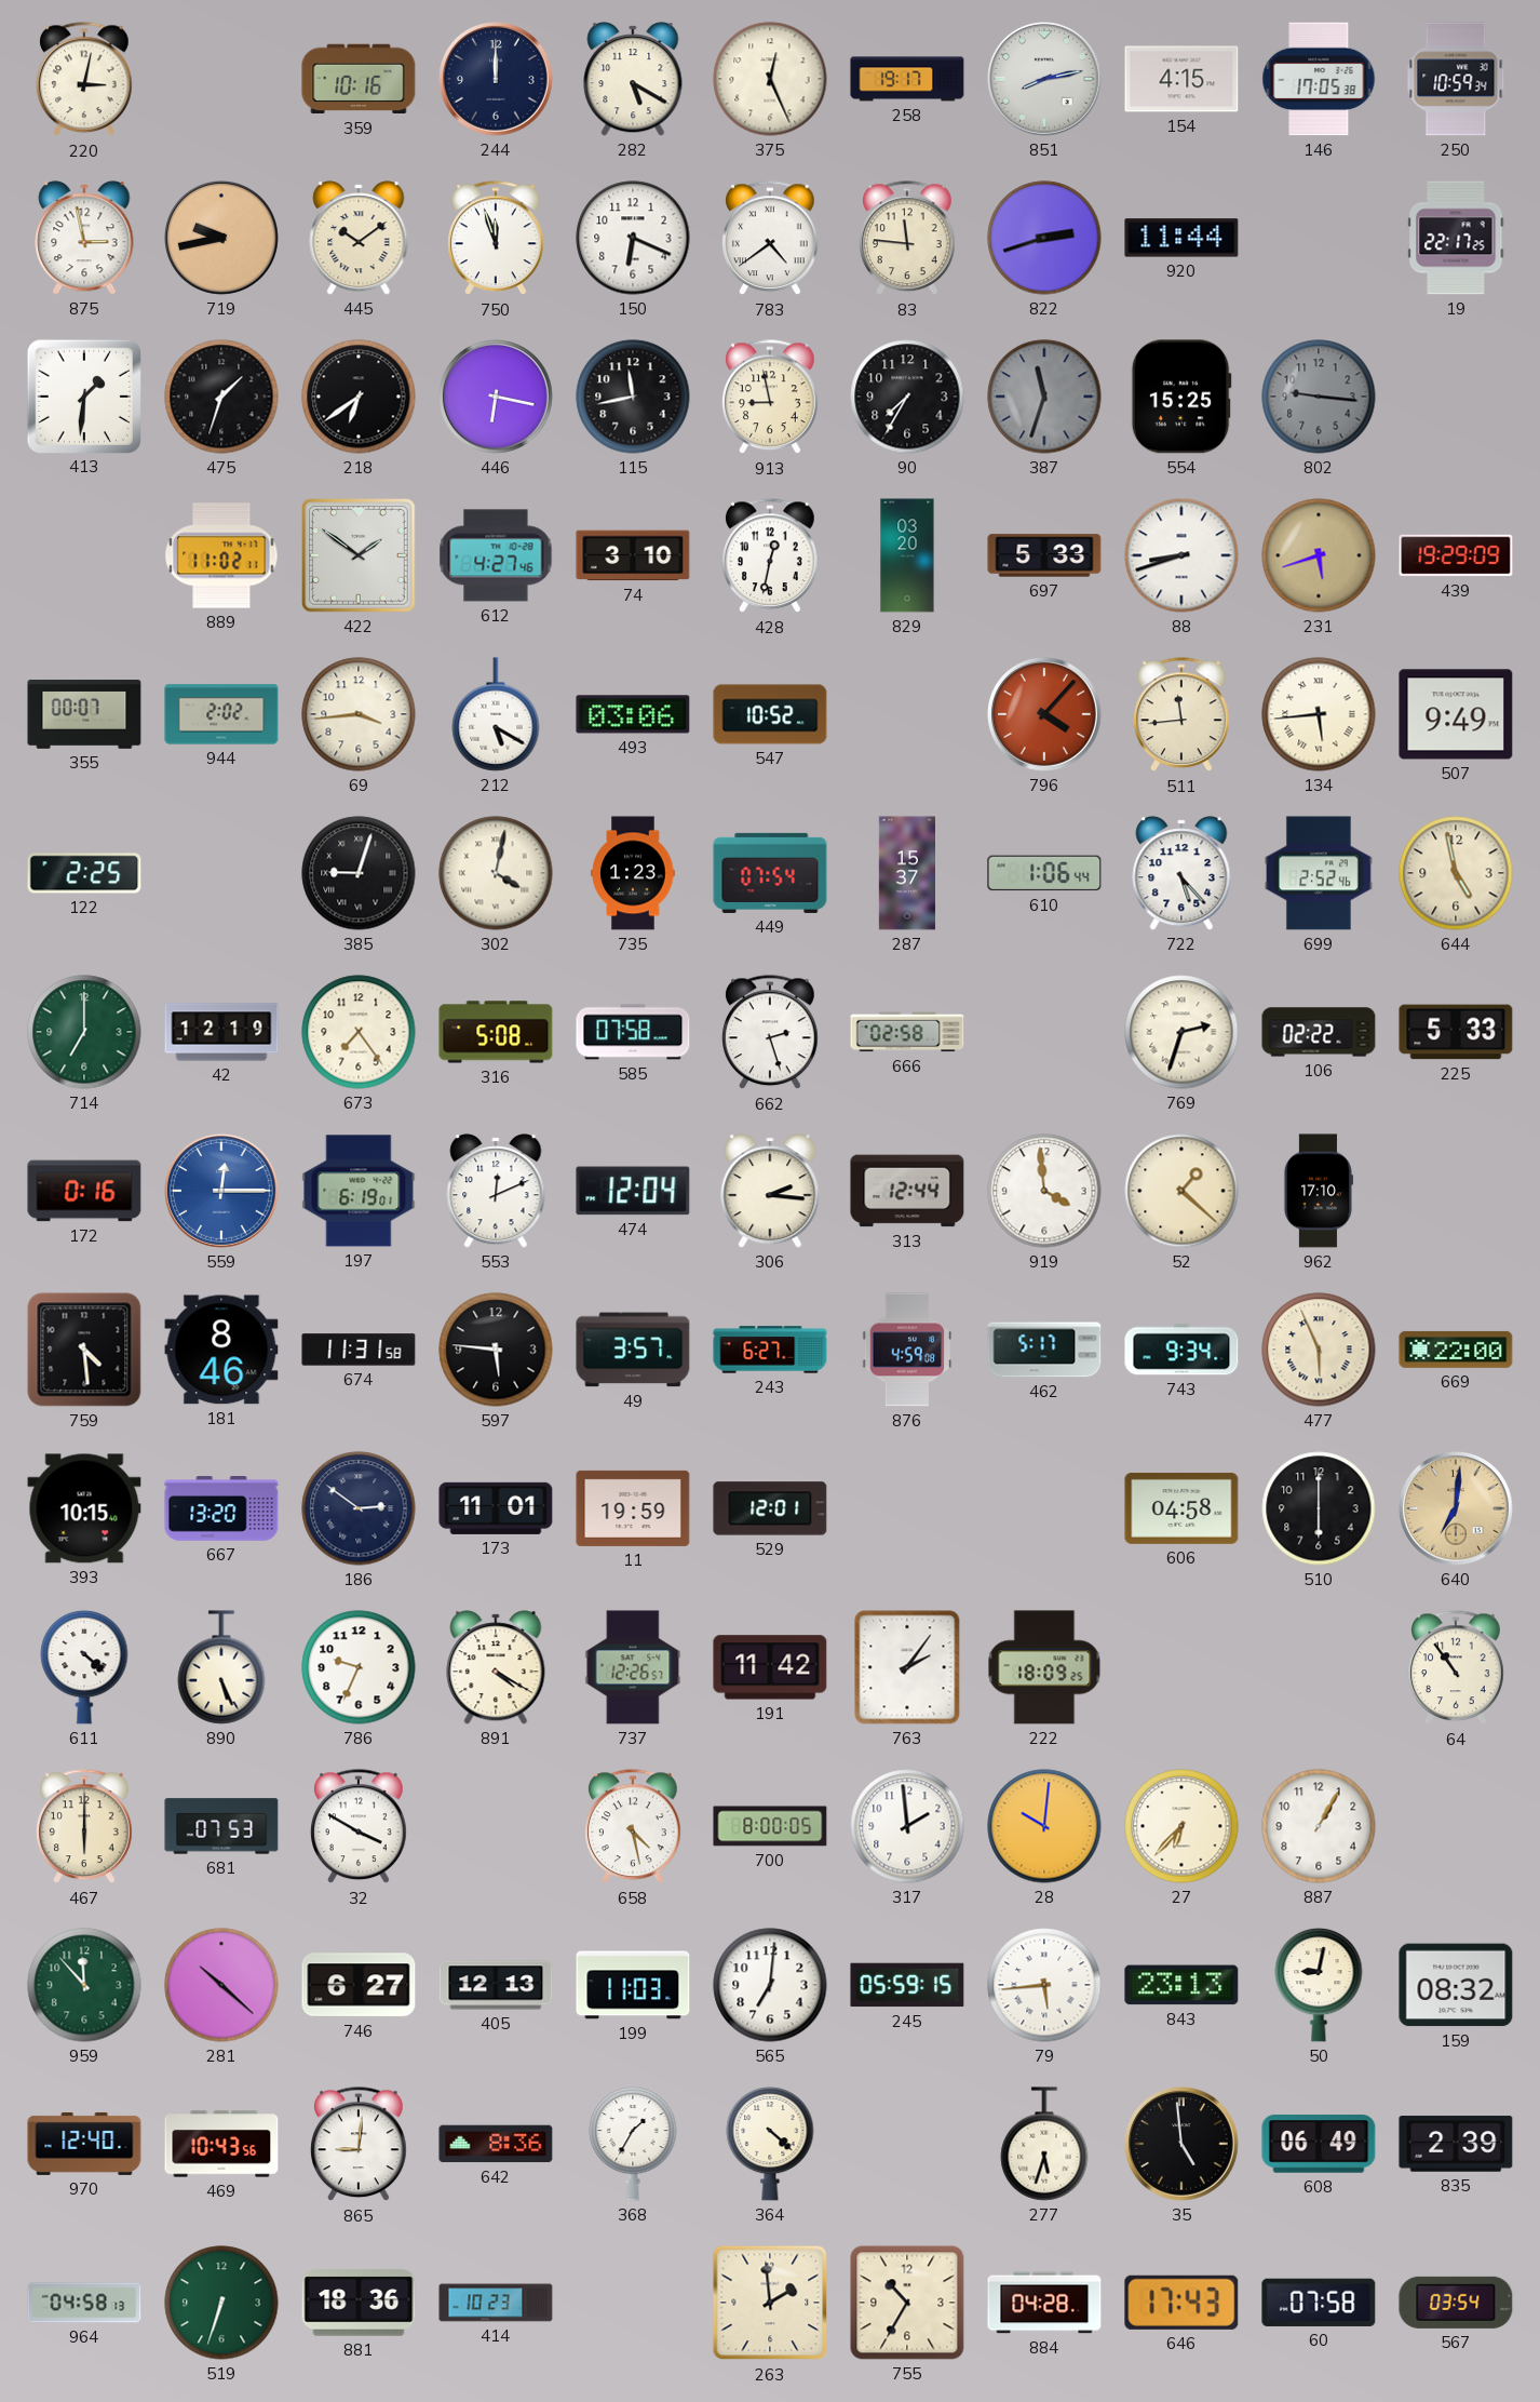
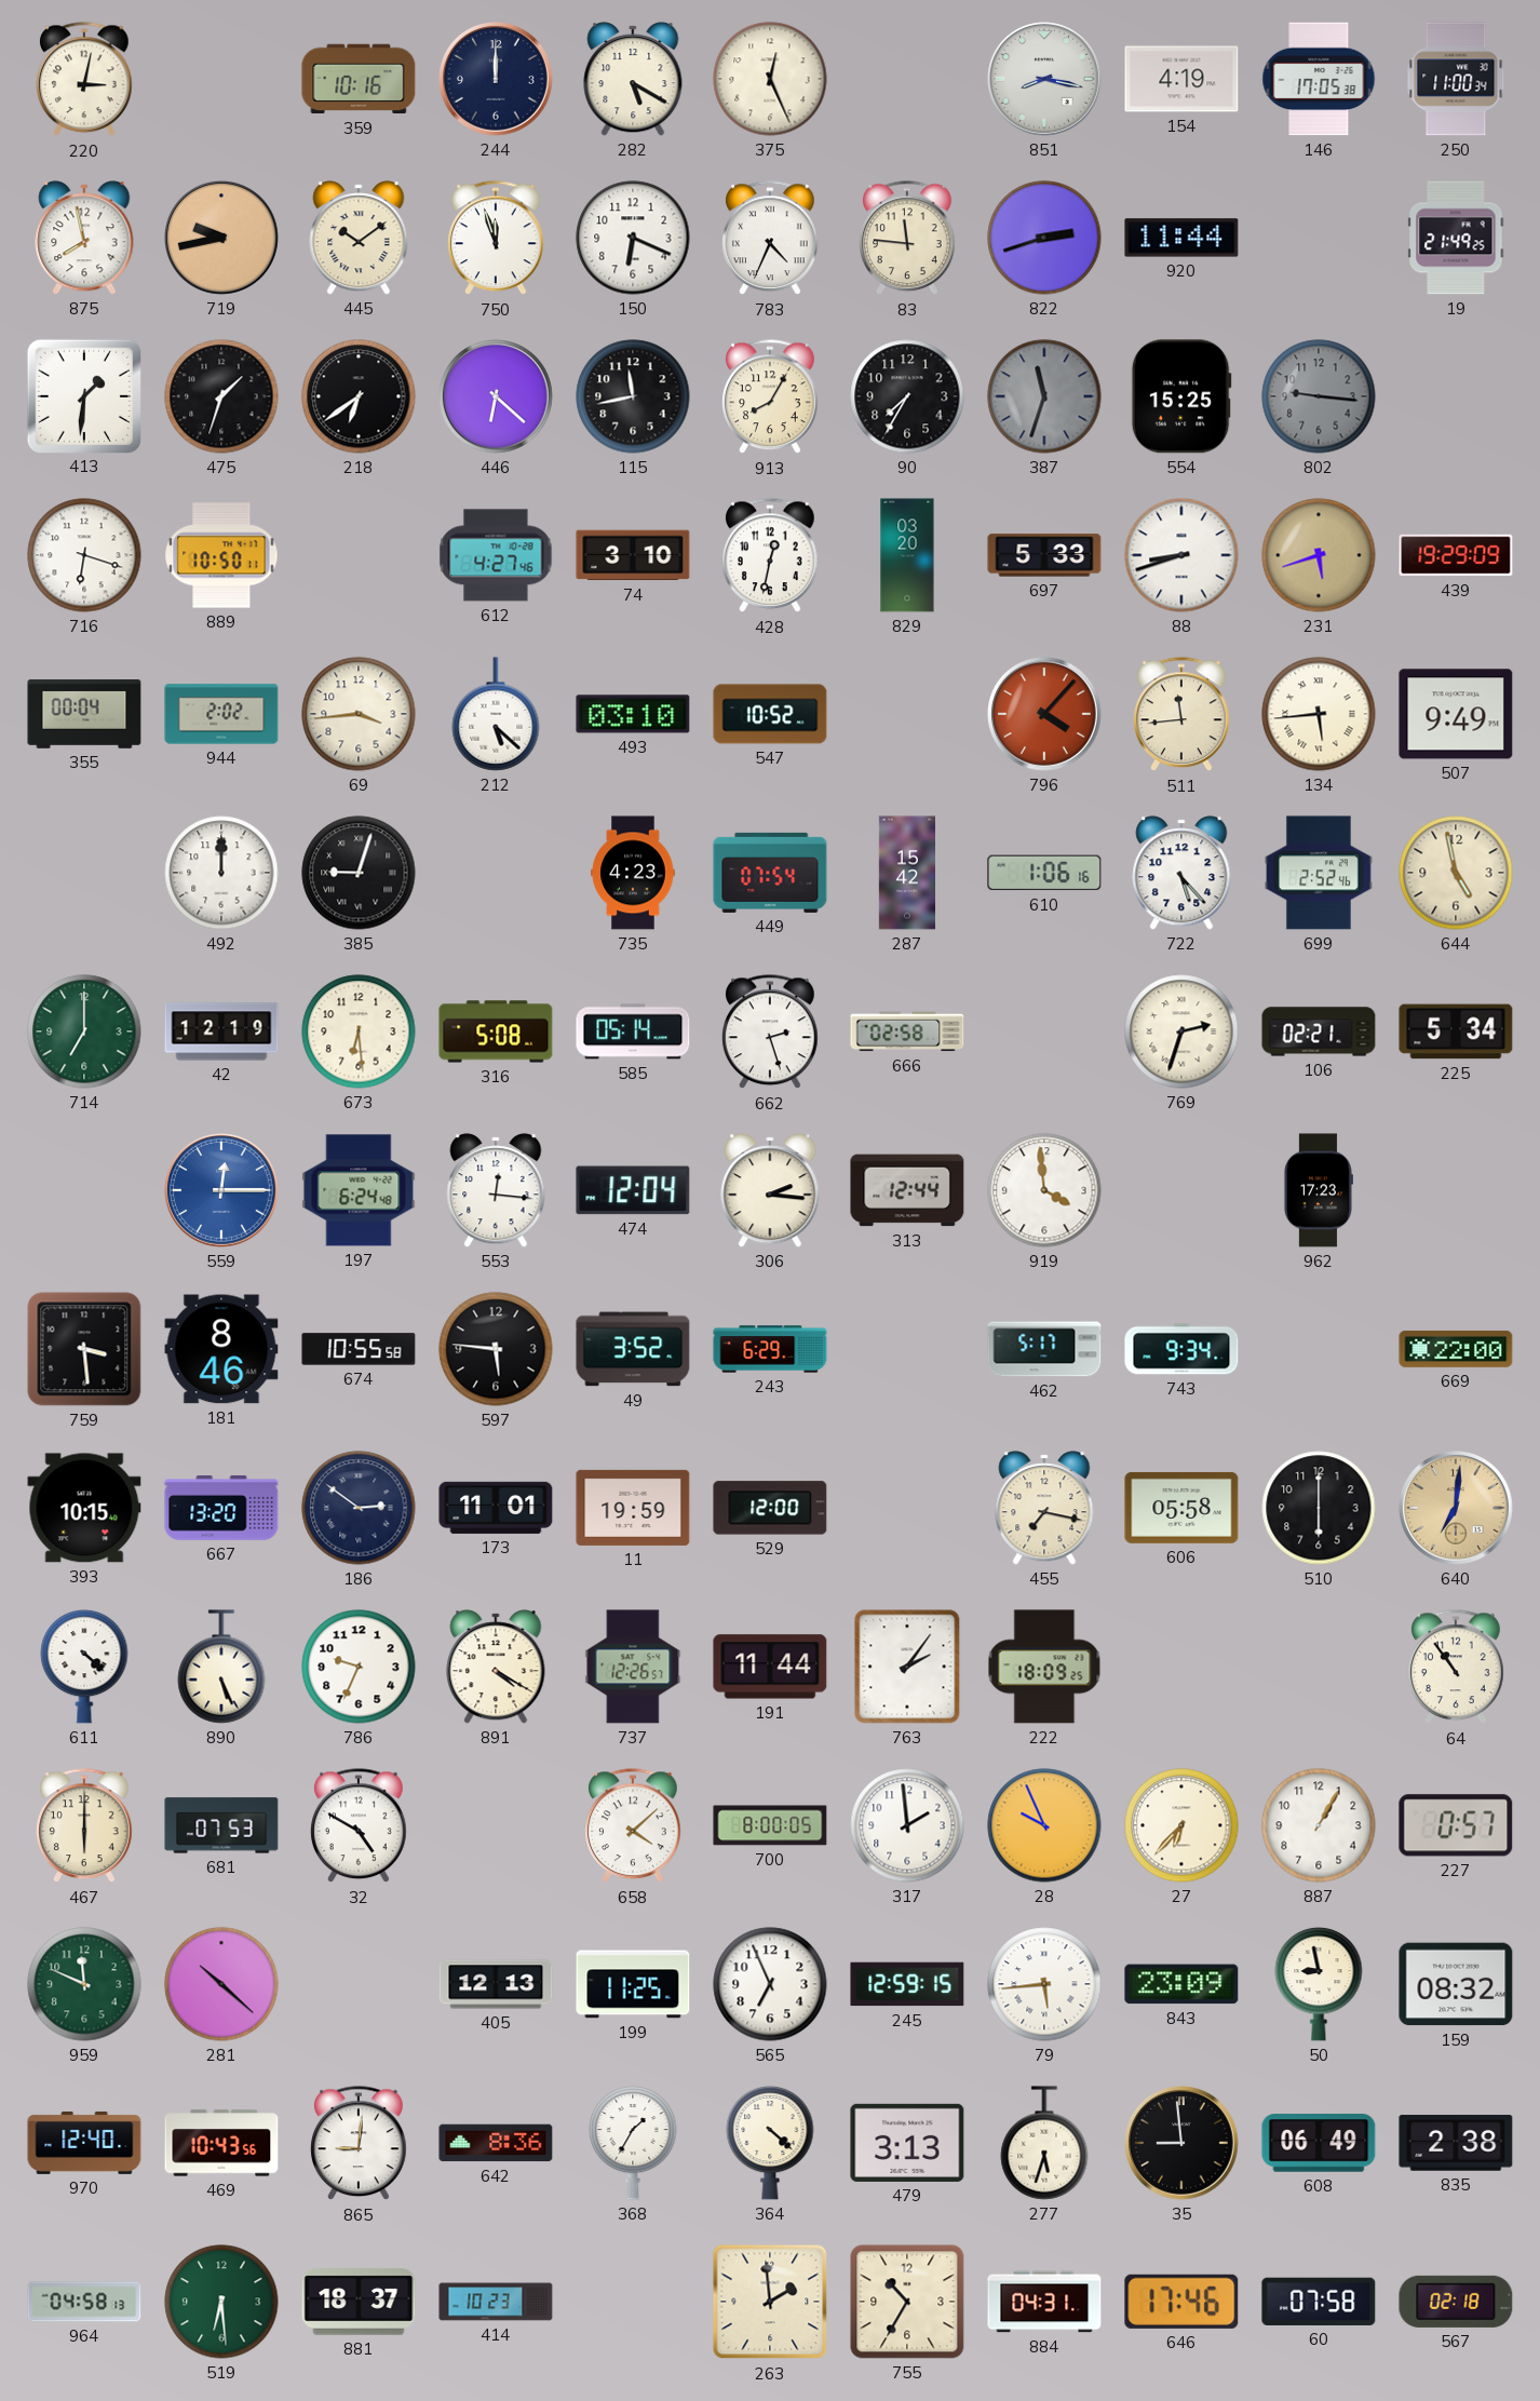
258: 19:17 -> none
851: 8:13 -> 8:17
154: 4:15 -> 4:19
250: 10:59 -> 11:00
875: 2:58 -> 7:58
783: 4:39 -> 4:34
19: 22:17 -> 21:49
446: 6:17 -> 6:22
913: 8:58 -> 8:05
716: none -> 6:18
889: 11:02 -> 10:50
422: 1:51 -> none
355: 00:07 -> 00:04
212: 5:20 -> 5:22
493: 03:06 -> 03:10
122: 2:25 -> none
492: none -> 12:00
302: 4:02 -> none
735: 1:23 -> 4:23
287: 15:37 -> 15:42
610: 1:06:44 -> 1:06:16
673: 7:24 -> 6:29
585: 07:58 -> 05:14
106: 02:22 -> 02:21
225: 5:33 -> 5:34
172: 0:16 -> none
197: 6:19 -> 6:24
553: 12:11 -> 12:16
52: 1:22 -> none
962: 17:10 -> 17:23
759: 4:29 -> 3:29
674: 11:31 -> 10:55
49: 3:57 -> 3:52
243: 6:27 -> 6:29
876: 4:59 -> none
477: 5:56 -> none
529: 12:01 -> 12:00
455: none -> 7:17
606: 04:58 -> 05:58
191: 11:42 -> 11:44
32: 3:50 -> 4:50
658: 4:28 -> 4:08
28: 10:01 -> 9:56
227: none -> 0:57
959: 11:53 -> 11:49
746: 6:27 -> none
199: 11:03 -> 11:25
565: 7:01 -> 6:56
245: 05:59 -> 12:59
843: 23:13 -> 23:09
50: 9:02 -> 8:58
479: none -> 3:13
35: 4:59 -> 8:59
835: 2:39 -> 2:38
519: 6:33 -> 6:29
881: 18:36 -> 18:37
884: 04:28 -> 04:31
646: 17:43 -> 17:46
567: 03:54 -> 02:18
